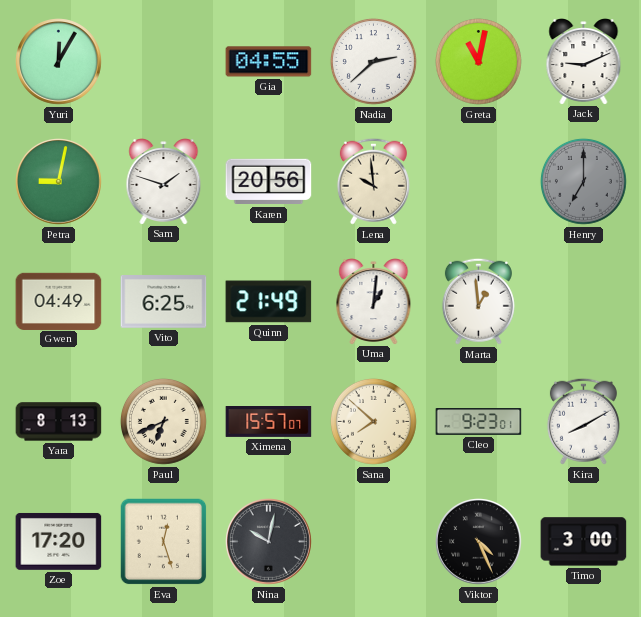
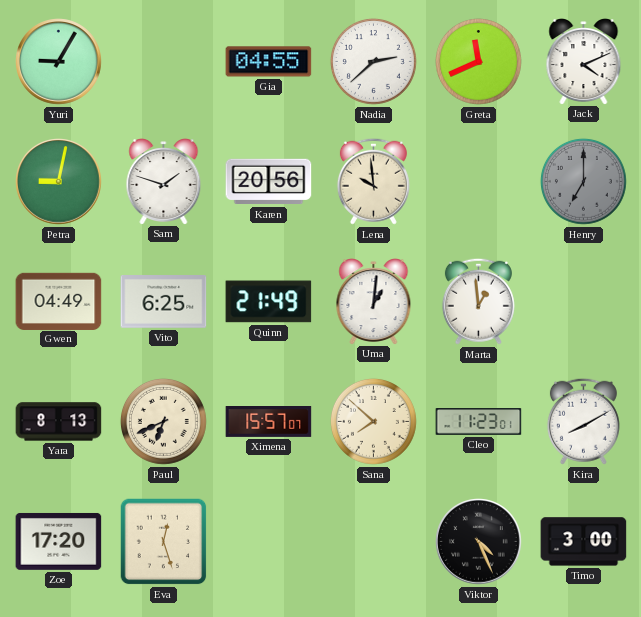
Yuri: 12:05 -> 9:05
Greta: 11:02 -> 11:41
Jack: 9:11 -> 4:11
Cleo: 9:23 -> 11:23
Nina: 10:02 -> none
